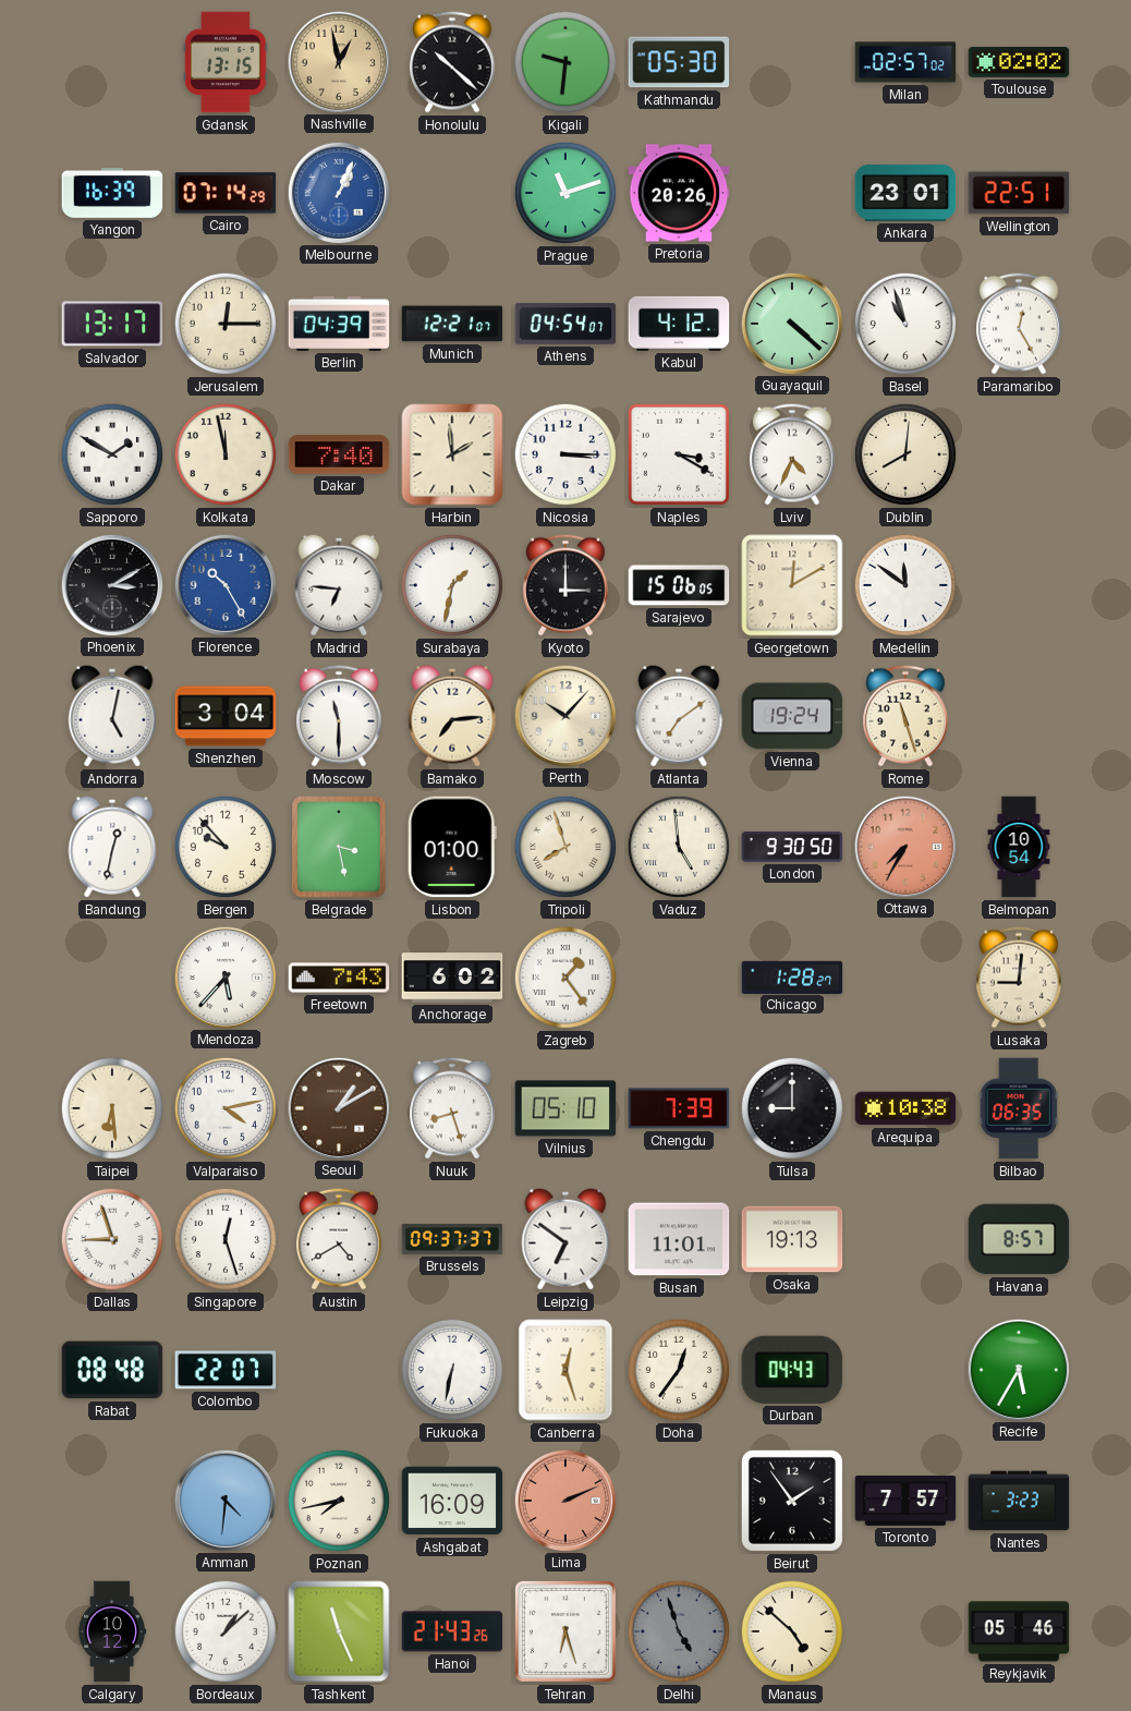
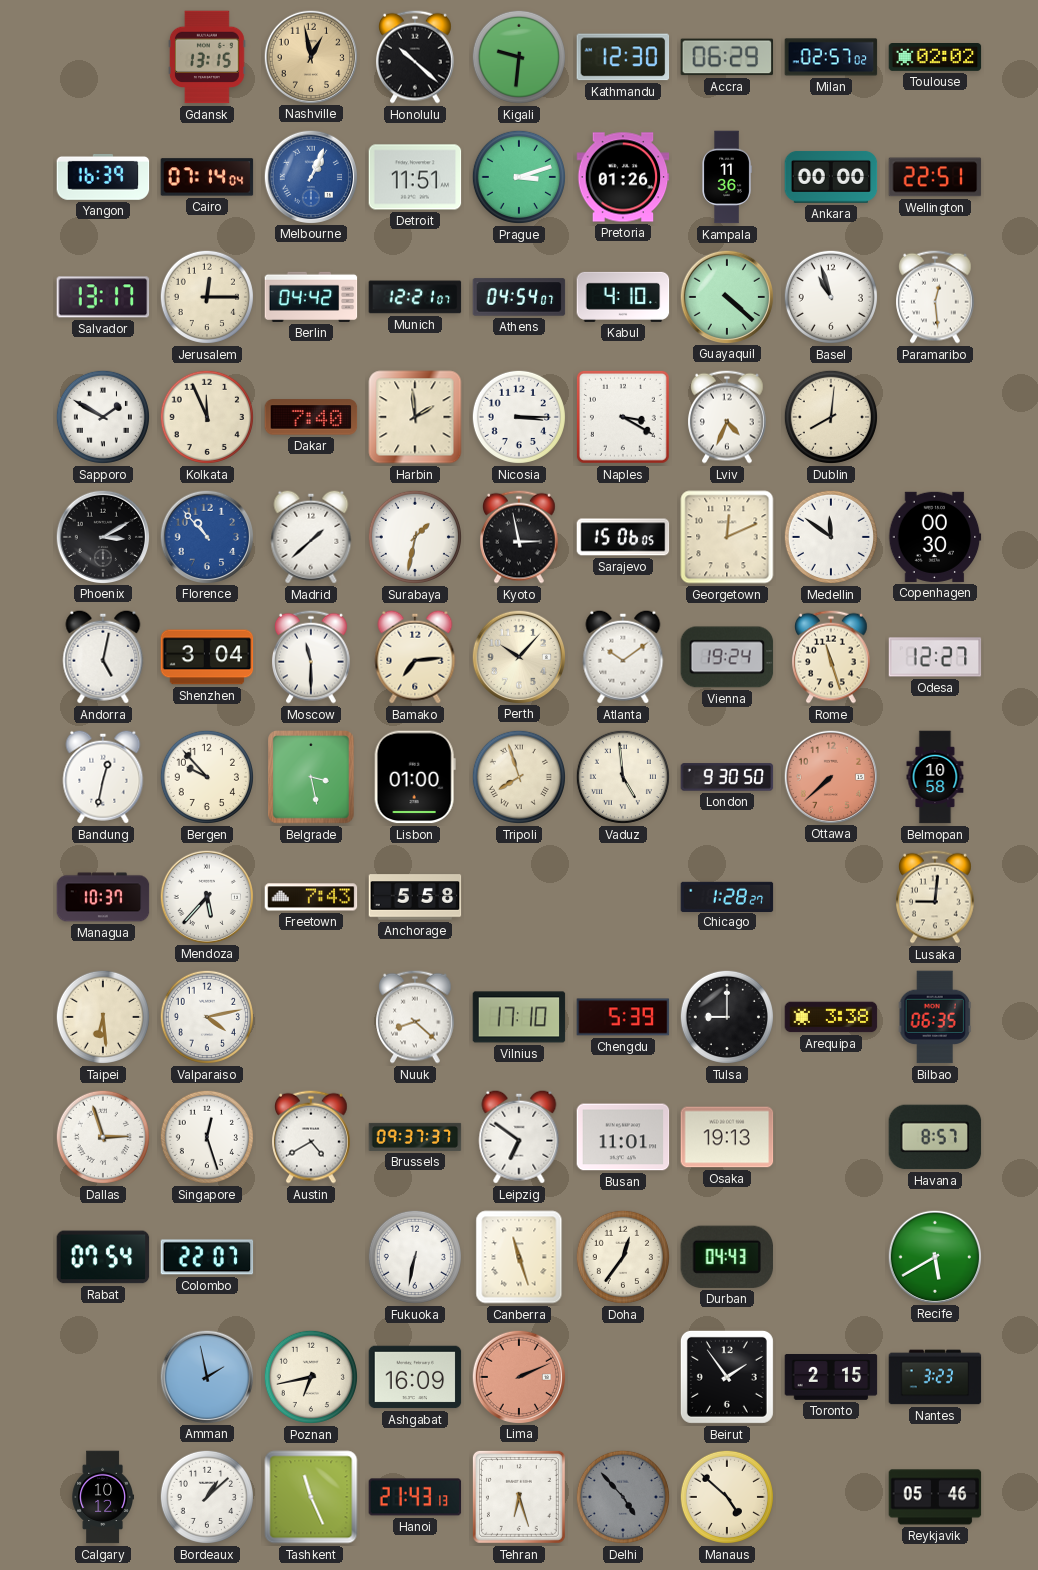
Kathmandu: 05:30 -> 12:30
Accra: none -> 06:29
Cairo: 07:14:29 -> 07:14:04
Detroit: none -> 11:51
Prague: 11:12 -> 3:12
Pretoria: 20:26 -> 01:26
Kampala: none -> 11:36
Ankara: 23:01 -> 00:00
Berlin: 04:39 -> 04:42
Kabul: 4:12 -> 4:10
Paramaribo: 12:25 -> 12:29
Kolkata: 11:58 -> 11:56
Florence: 10:25 -> 10:53
Madrid: 6:46 -> 1:38
Kyoto: 3:00 -> 2:58
Georgetown: 12:10 -> 12:11
Copenhagen: none -> 00:30
Atlanta: 7:09 -> 10:09
Odesa: none -> 12:27
Ottawa: 7:35 -> 7:38
Belmopan: 10:54 -> 10:58
Managua: none -> 10:37
Anchorage: 6:02 -> 5:58
Zagreb: 1:24 -> none
Seoul: 1:10 -> none
Nuuk: 8:27 -> 8:22
Vilnius: 05:10 -> 17:10
Chengdu: 7:39 -> 5:39
Arequipa: 10:38 -> 3:38
Dallas: 8:57 -> 2:57
Rabat: 08:48 -> 07:54
Canberra: 12:27 -> 11:27
Recife: 5:35 -> 5:40
Amman: 4:31 -> 1:58
Poznan: 7:43 -> 6:43
Toronto: 7:57 -> 2:15
Hanoi: 21:43:26 -> 21:43:13
Delhi: 4:57 -> 4:53
